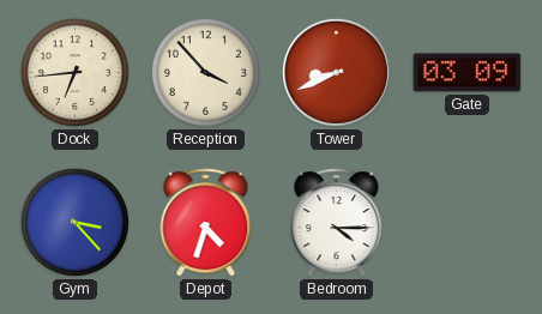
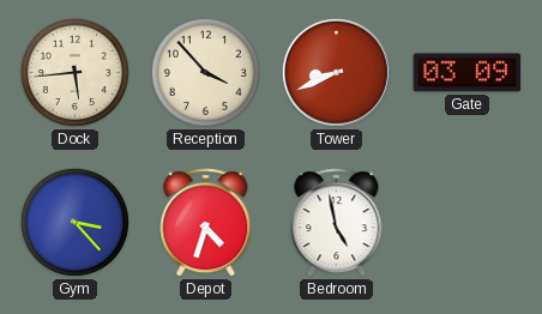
Dock: 6:44 -> 5:44
Bedroom: 4:15 -> 4:58
